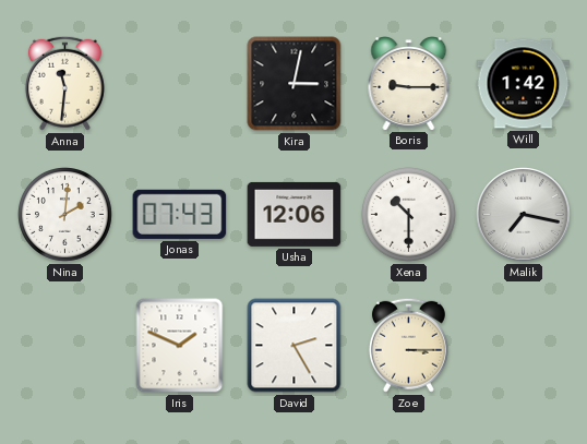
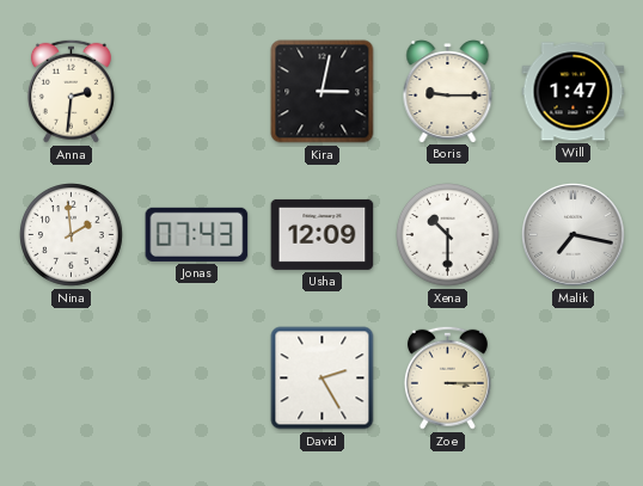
Anna: 11:31 -> 2:31
Will: 1:42 -> 1:47
Nina: 2:01 -> 1:59
Usha: 12:06 -> 12:09
Iris: 1:49 -> none
